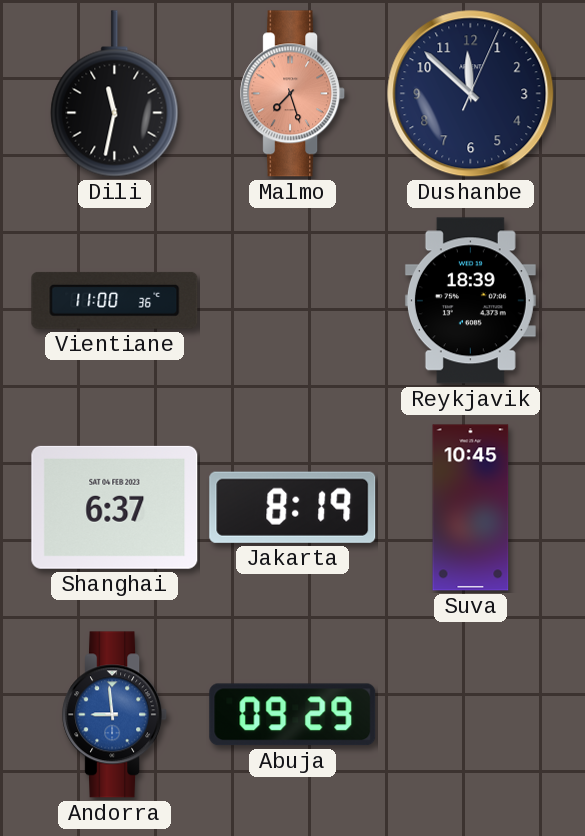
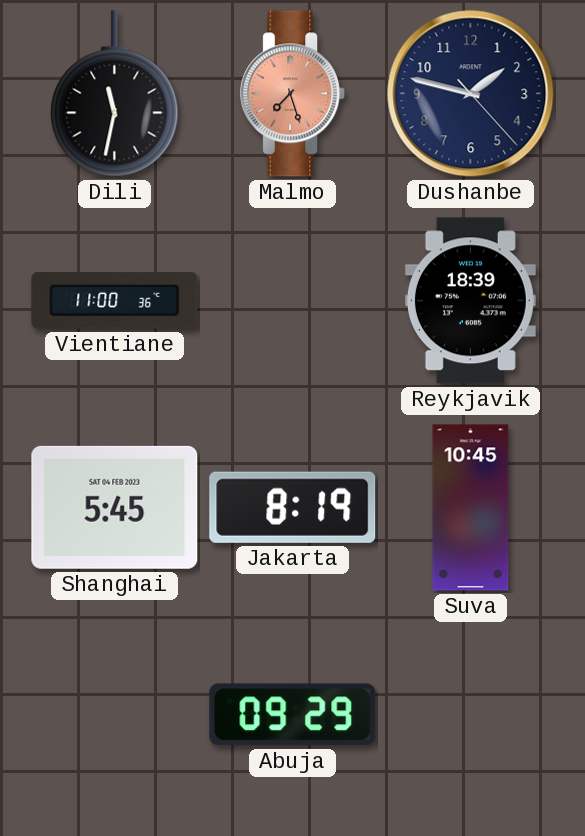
Dushanbe: 11:52 -> 1:47
Shanghai: 6:37 -> 5:45
Andorra: 8:59 -> none
